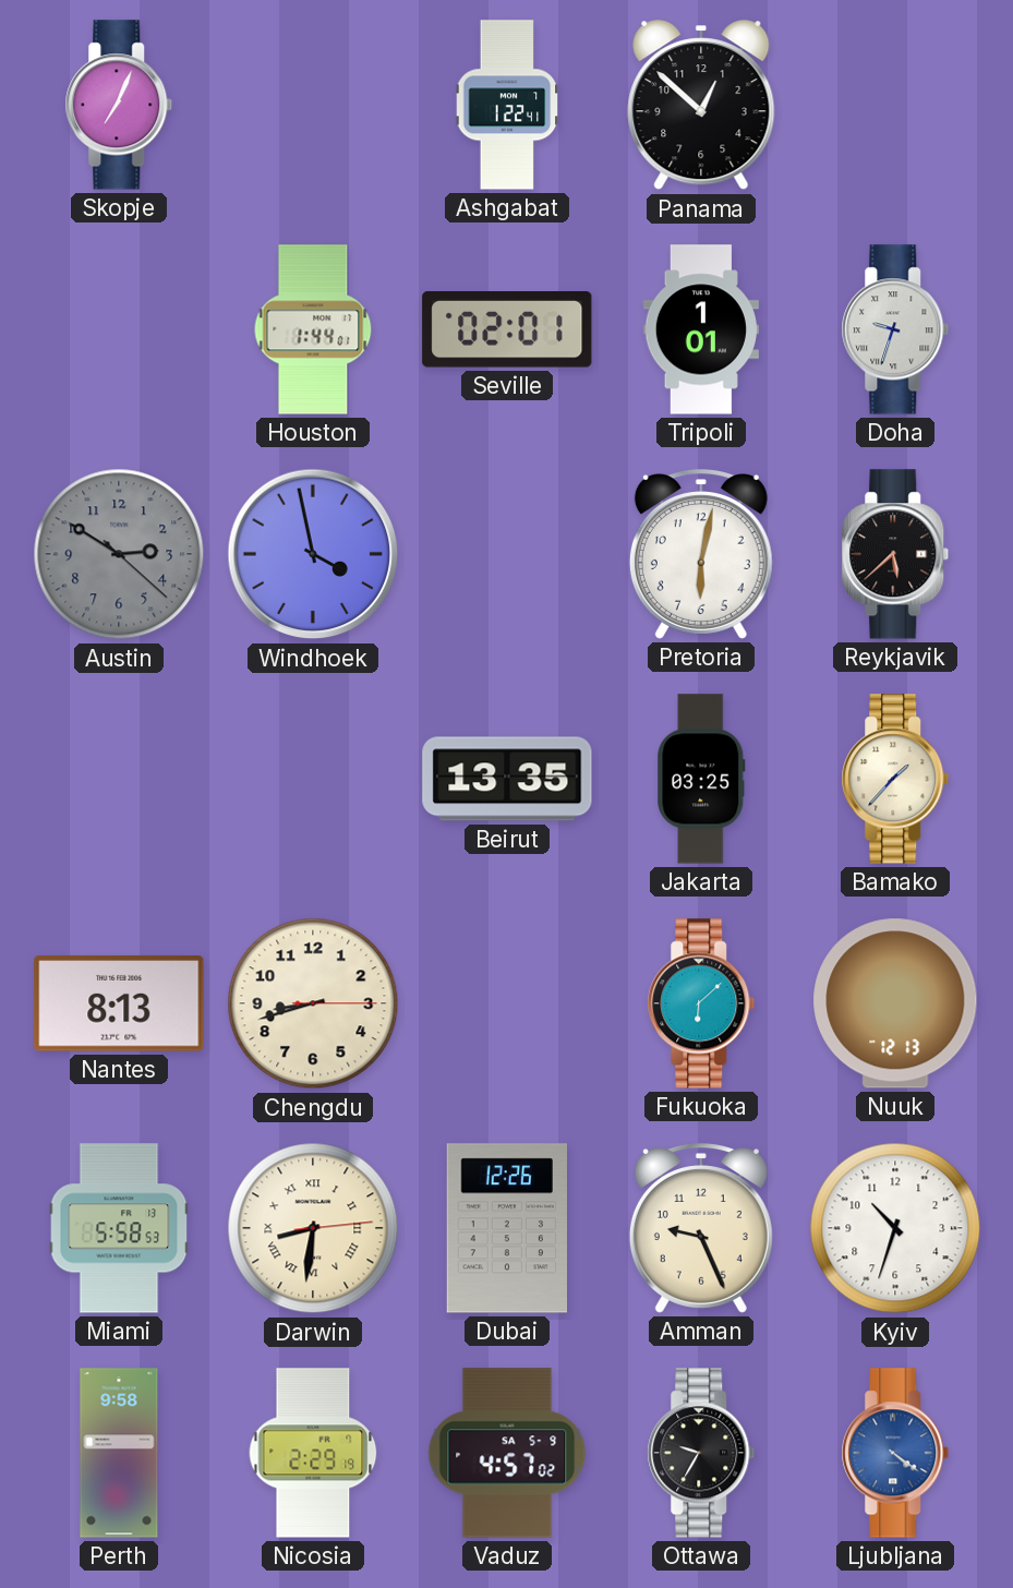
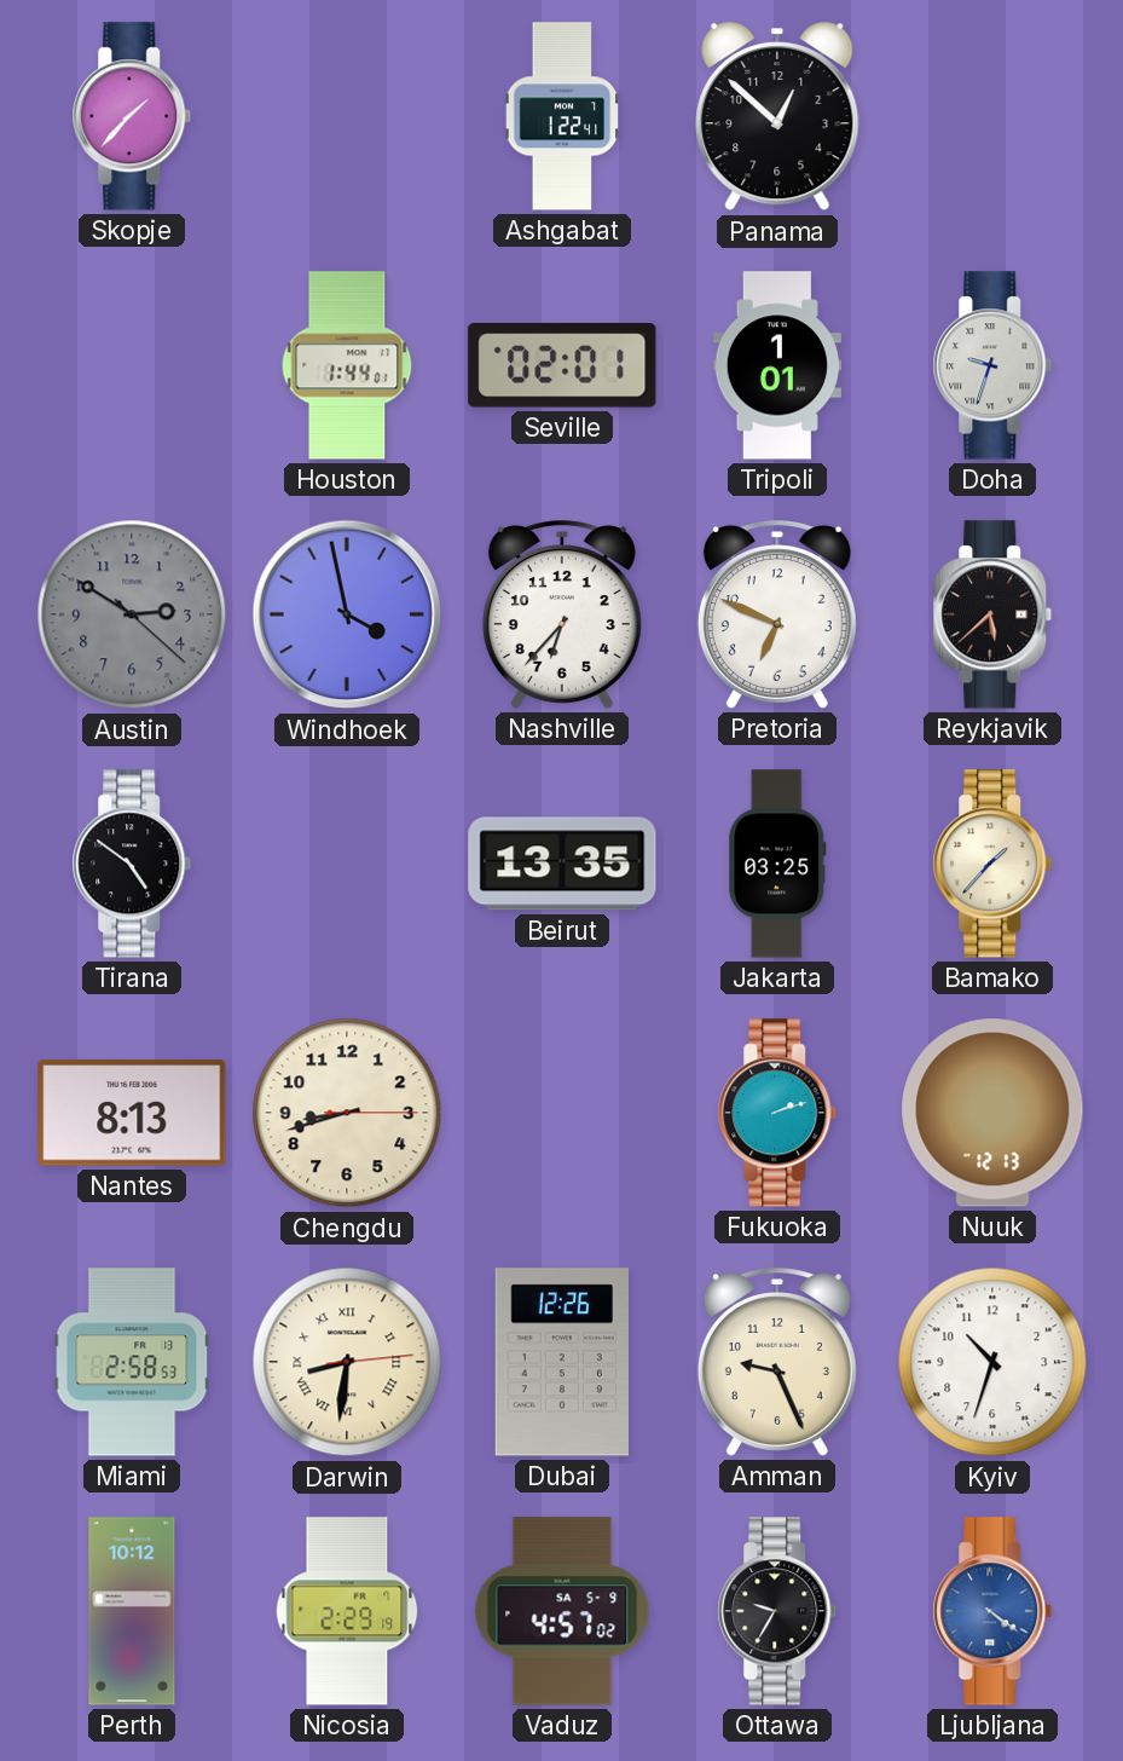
Skopje: 7:04 -> 1:37
Nashville: none -> 6:37
Pretoria: 6:02 -> 6:49
Tirana: none -> 4:51
Fukuoka: 6:08 -> 2:12
Miami: 5:58 -> 2:58
Perth: 9:58 -> 10:12
